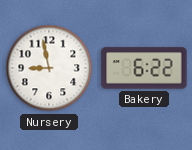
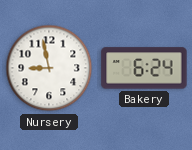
Bakery: 6:22 -> 6:24
